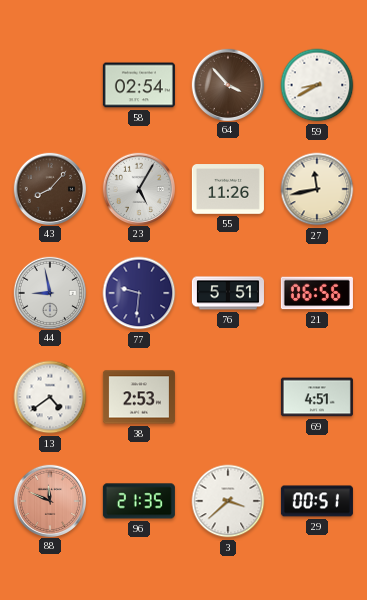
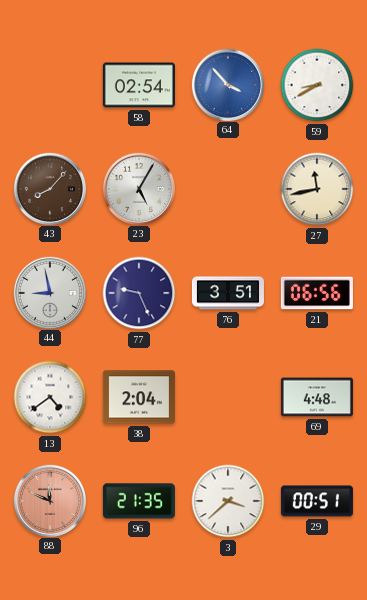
64 dial: brown -> blue
55: 11:26 -> none
77: 9:31 -> 9:26
76: 5:51 -> 3:51
38: 2:53 -> 2:04
69: 4:51 -> 4:48
